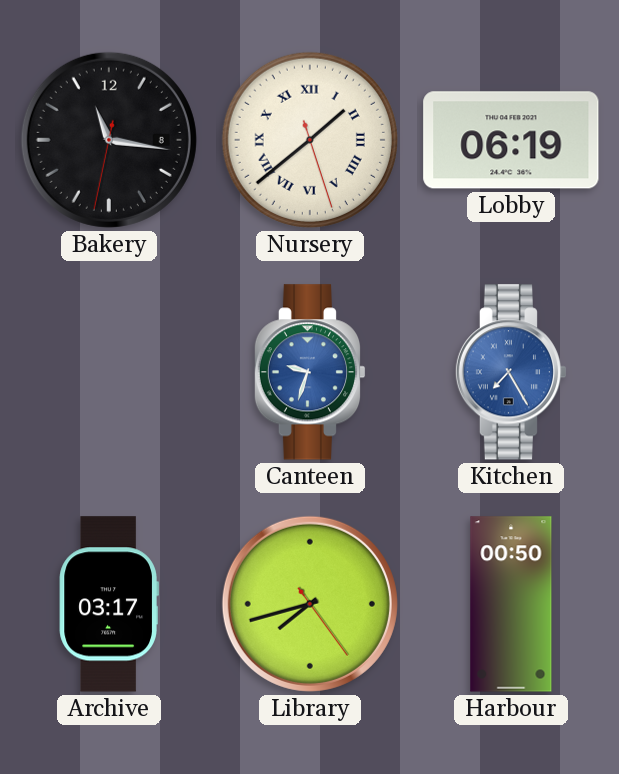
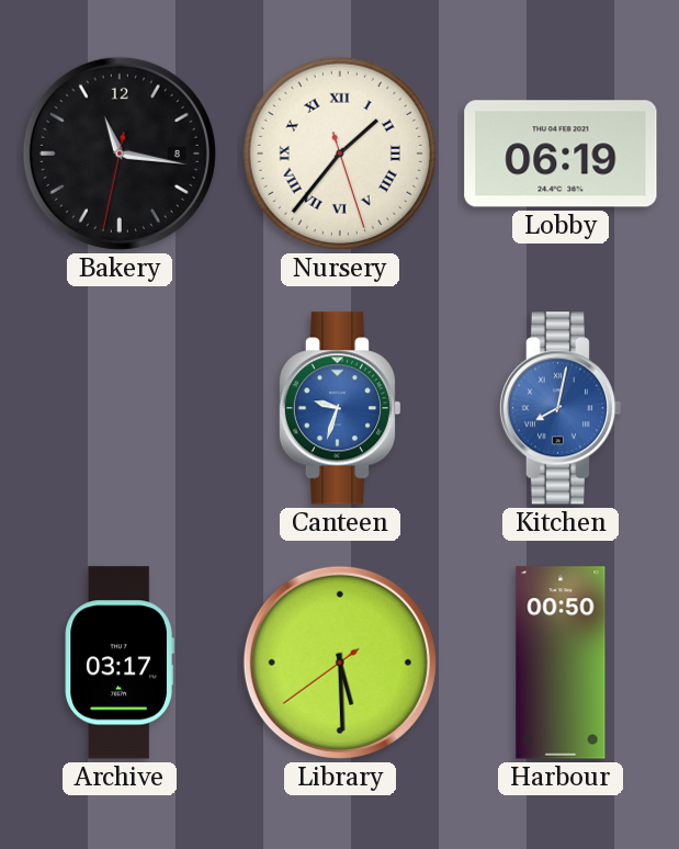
Nursery: 1:38 -> 1:36
Kitchen: 7:25 -> 8:02
Library: 7:42 -> 5:29
